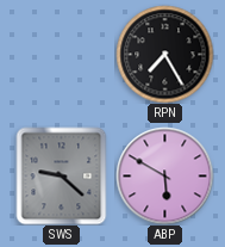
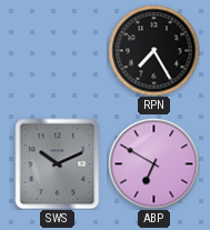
SWS: 9:22 -> 10:11
ABP: 5:50 -> 6:50
